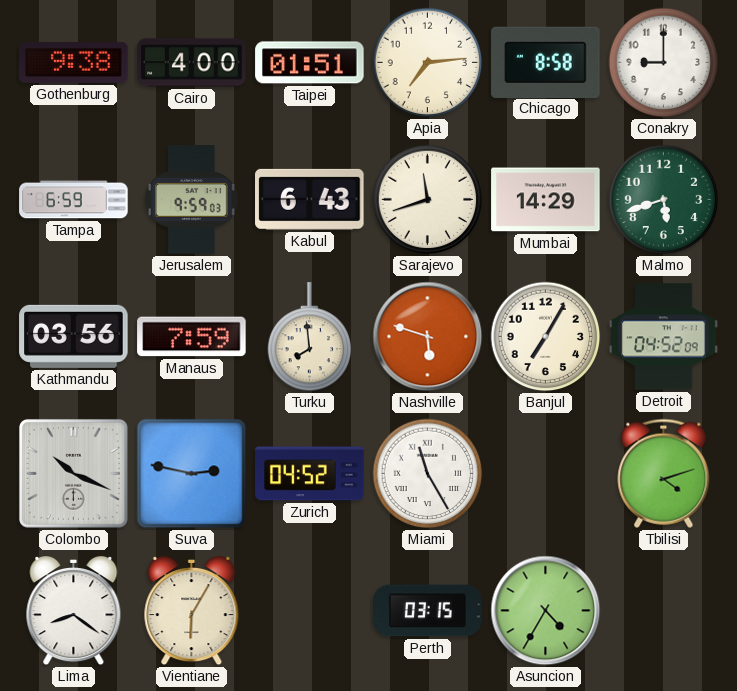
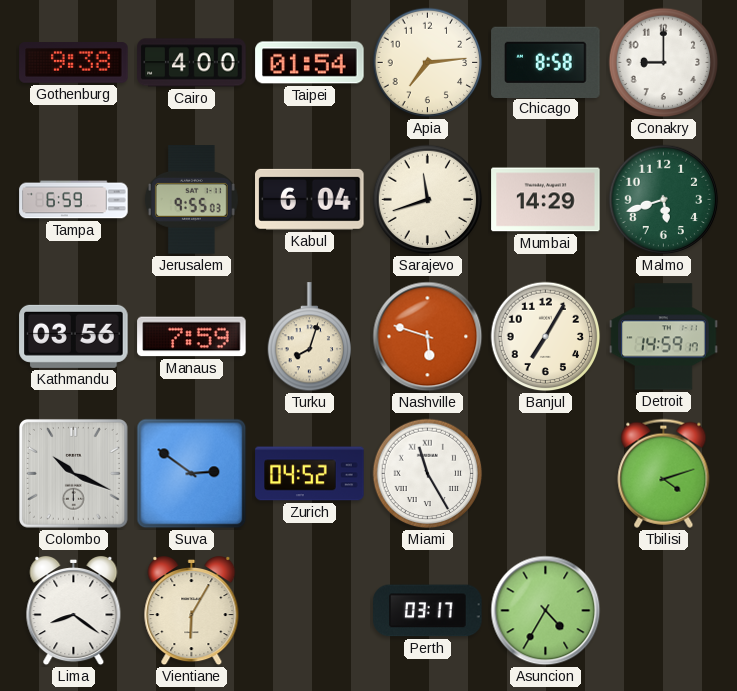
Taipei: 01:51 -> 01:54
Jerusalem: 9:59 -> 9:55
Kabul: 6:43 -> 6:04
Turku: 7:59 -> 8:03
Detroit: 04:52 -> 14:59
Suva: 2:47 -> 2:51
Perth: 03:15 -> 03:17
